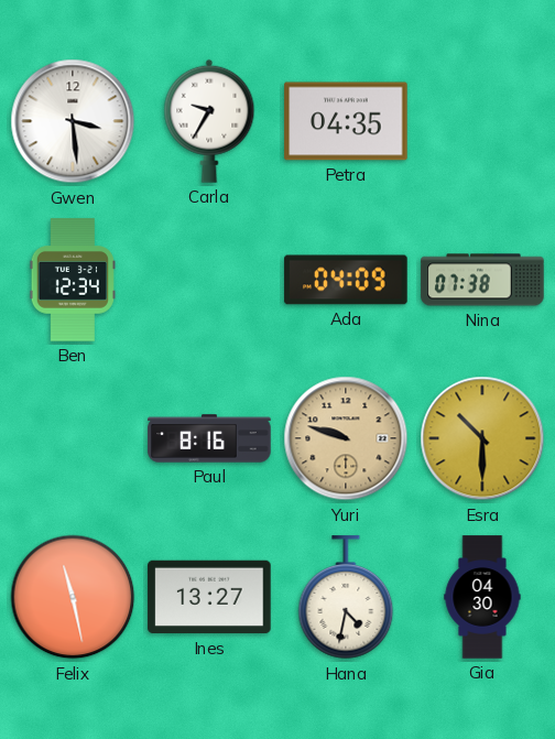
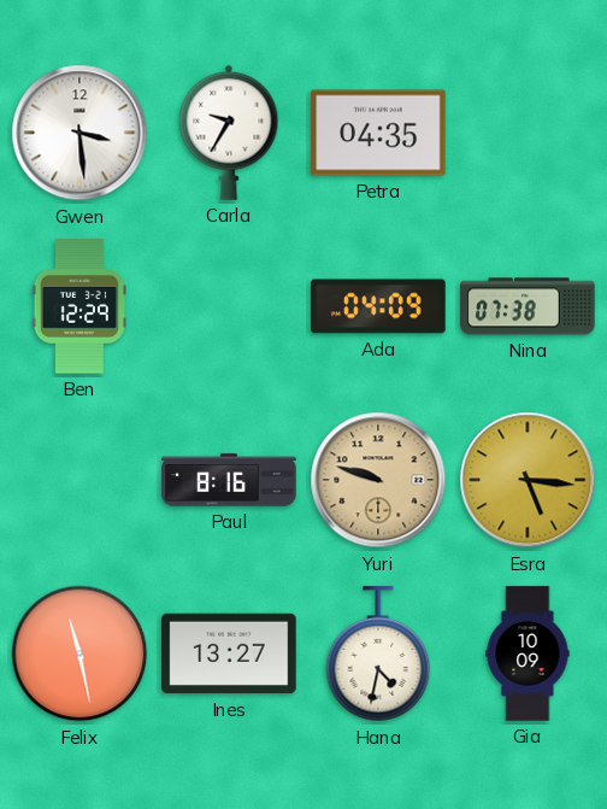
Ben: 12:34 -> 12:29
Esra: 10:30 -> 5:16
Gia: 04:30 -> 10:09
